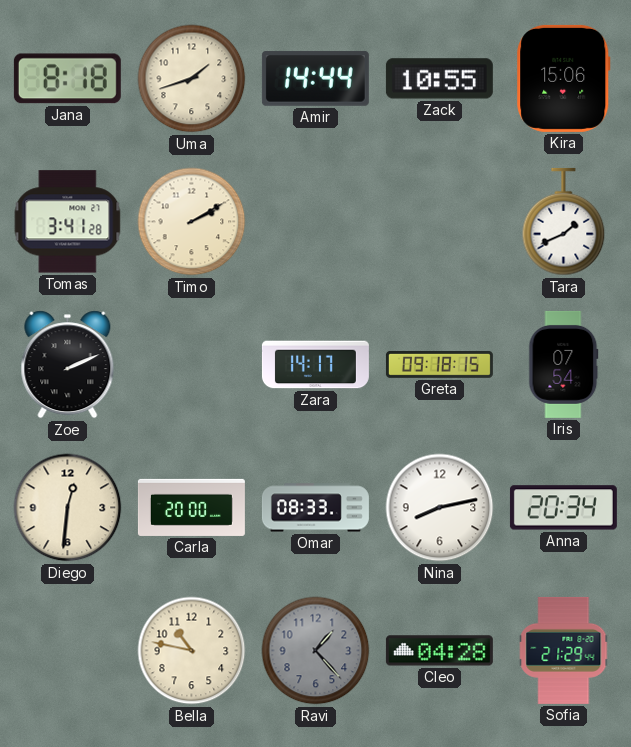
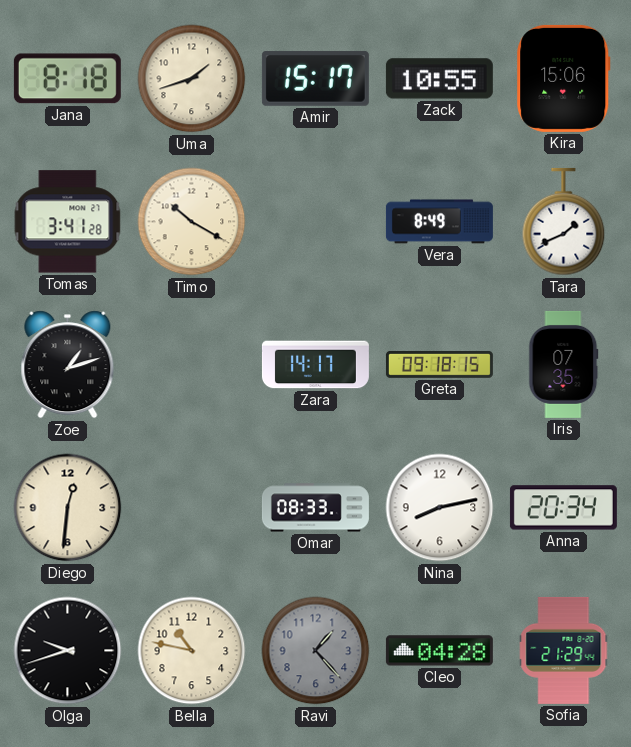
Amir: 14:44 -> 15:17
Timo: 2:10 -> 10:20
Vera: none -> 8:49
Zoe: 2:11 -> 1:12
Iris: 07:54 -> 07:35
Carla: 20:00 -> none
Olga: none -> 9:42
